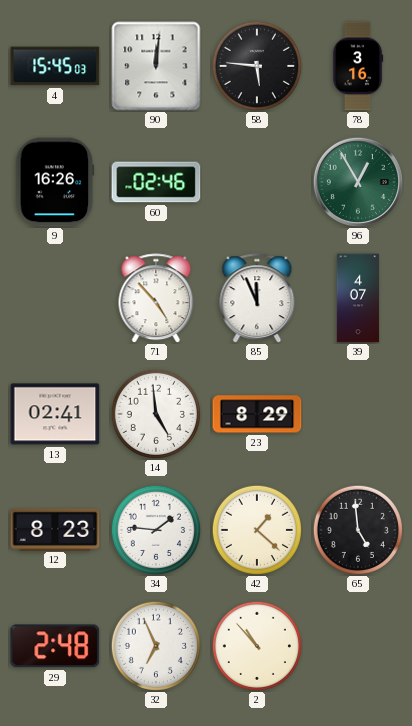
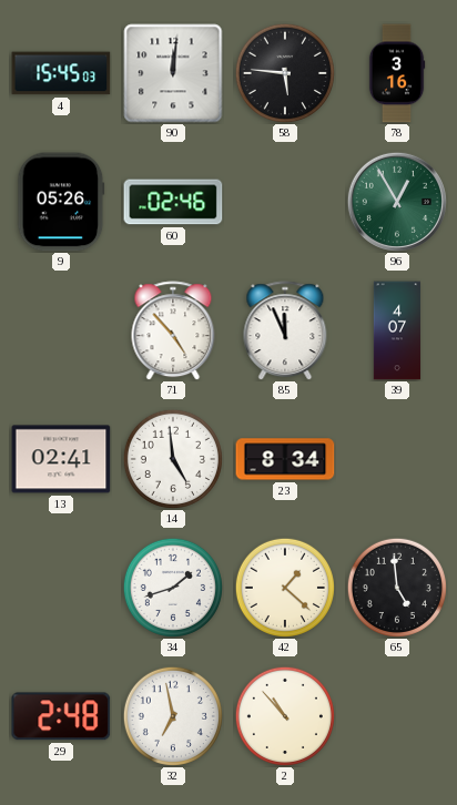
9: 16:26 -> 05:26
23: 8:29 -> 8:34
12: 8:23 -> none
34: 1:46 -> 1:42
32: 6:56 -> 6:58
